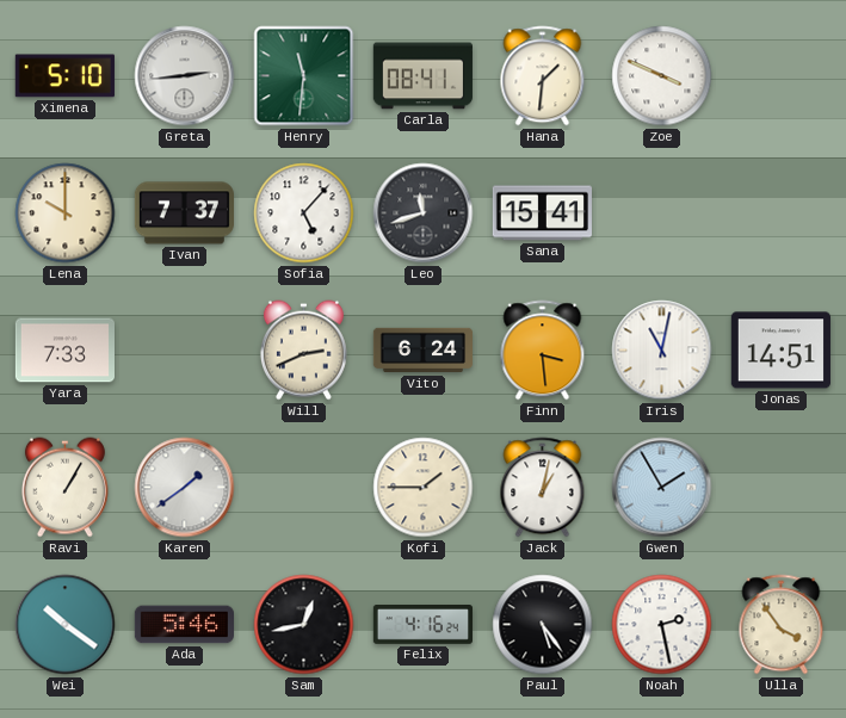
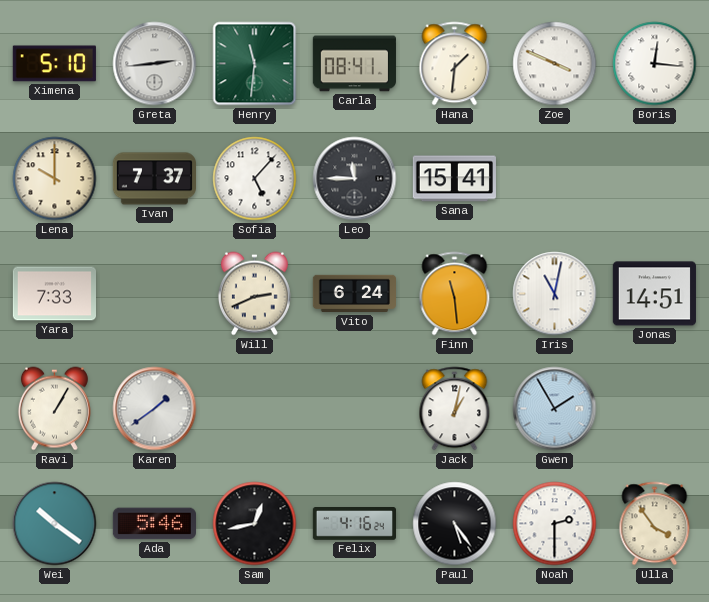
Boris: none -> 12:16
Leo: 11:42 -> 11:45
Finn: 3:29 -> 11:29
Kofi: 1:45 -> none
Noah: 2:28 -> 2:30
